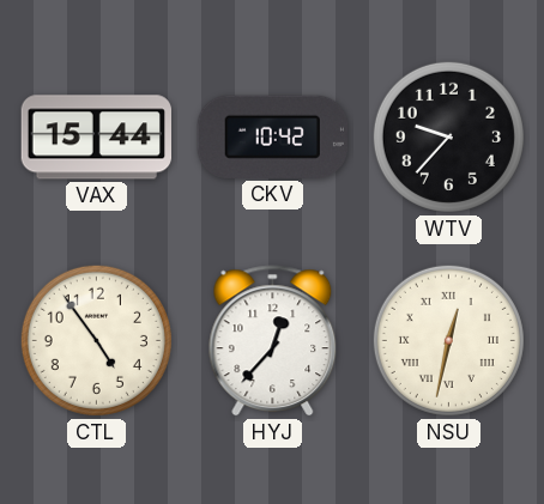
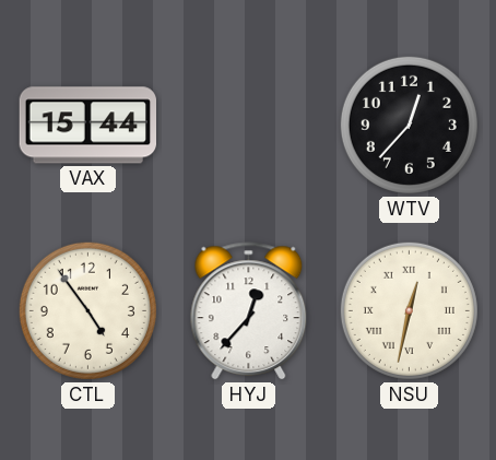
CKV: 10:42 -> none
WTV: 9:37 -> 12:37
